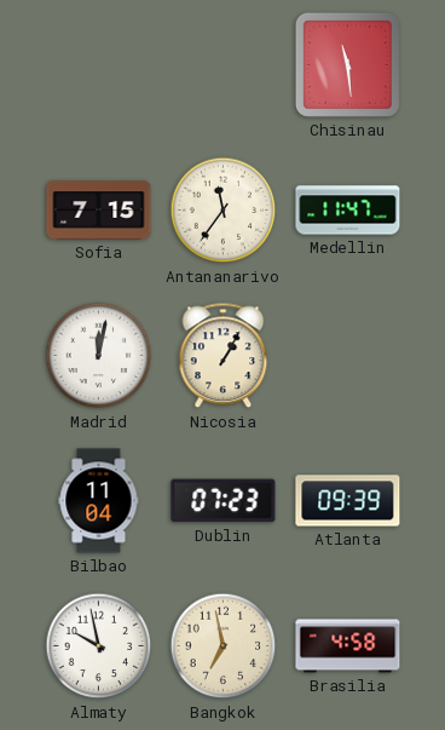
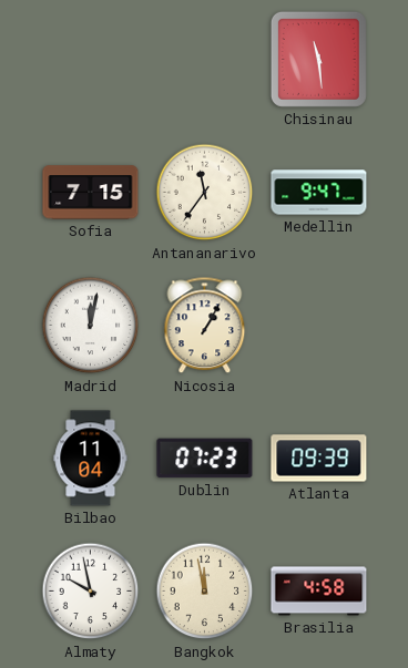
Medellin: 11:47 -> 9:47
Bangkok: 6:58 -> 11:58
